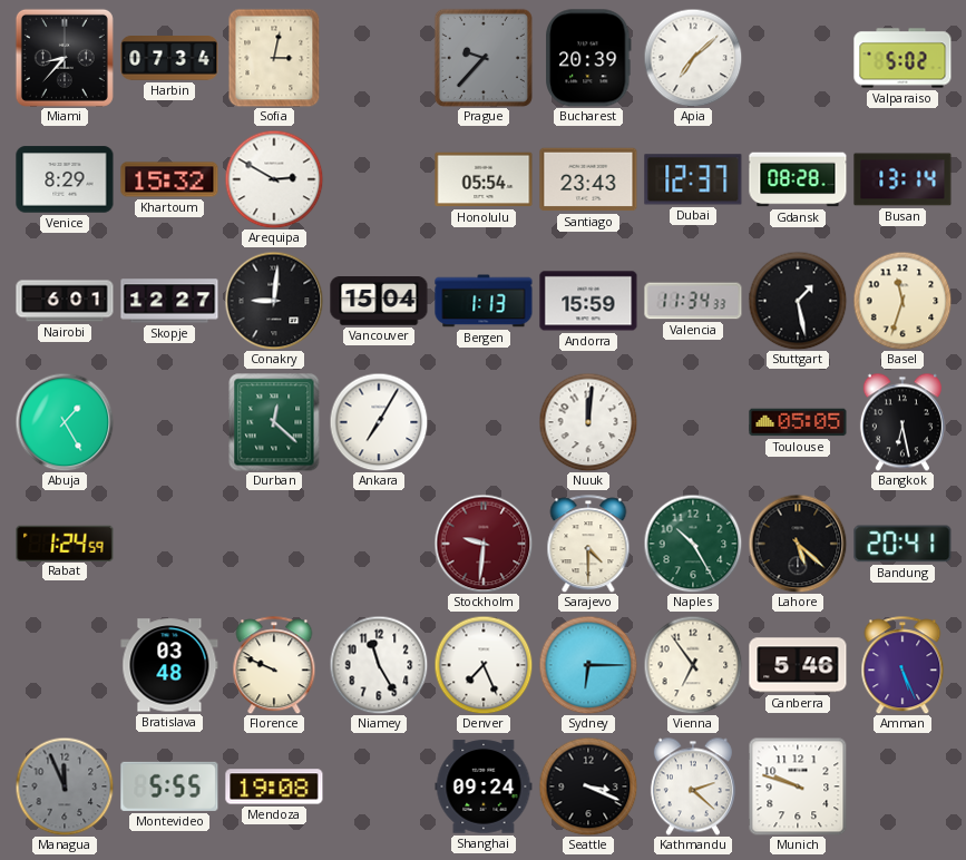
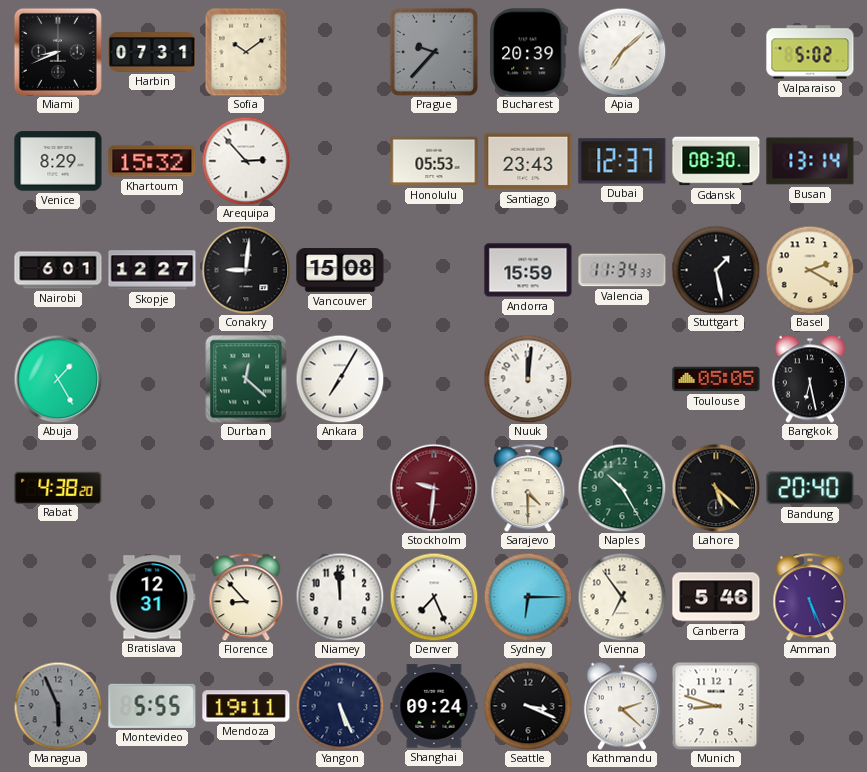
Miami: 8:37 -> 8:41
Harbin: 07:34 -> 07:31
Sofia: 3:02 -> 10:09
Arequipa: 2:50 -> 2:53
Honolulu: 05:54 -> 05:53
Gdansk: 08:28 -> 08:30
Vancouver: 15:04 -> 15:08
Bergen: 1:13 -> none
Basel: 11:33 -> 2:20
Rabat: 1:24 -> 4:38
Bandung: 20:41 -> 20:40
Bratislava: 03:48 -> 12:31
Florence: 9:49 -> 8:53
Niamey: 11:25 -> 11:59
Managua: 11:56 -> 5:56
Mendoza: 19:08 -> 19:11
Yangon: none -> 5:26
Munich: 9:48 -> 8:48
